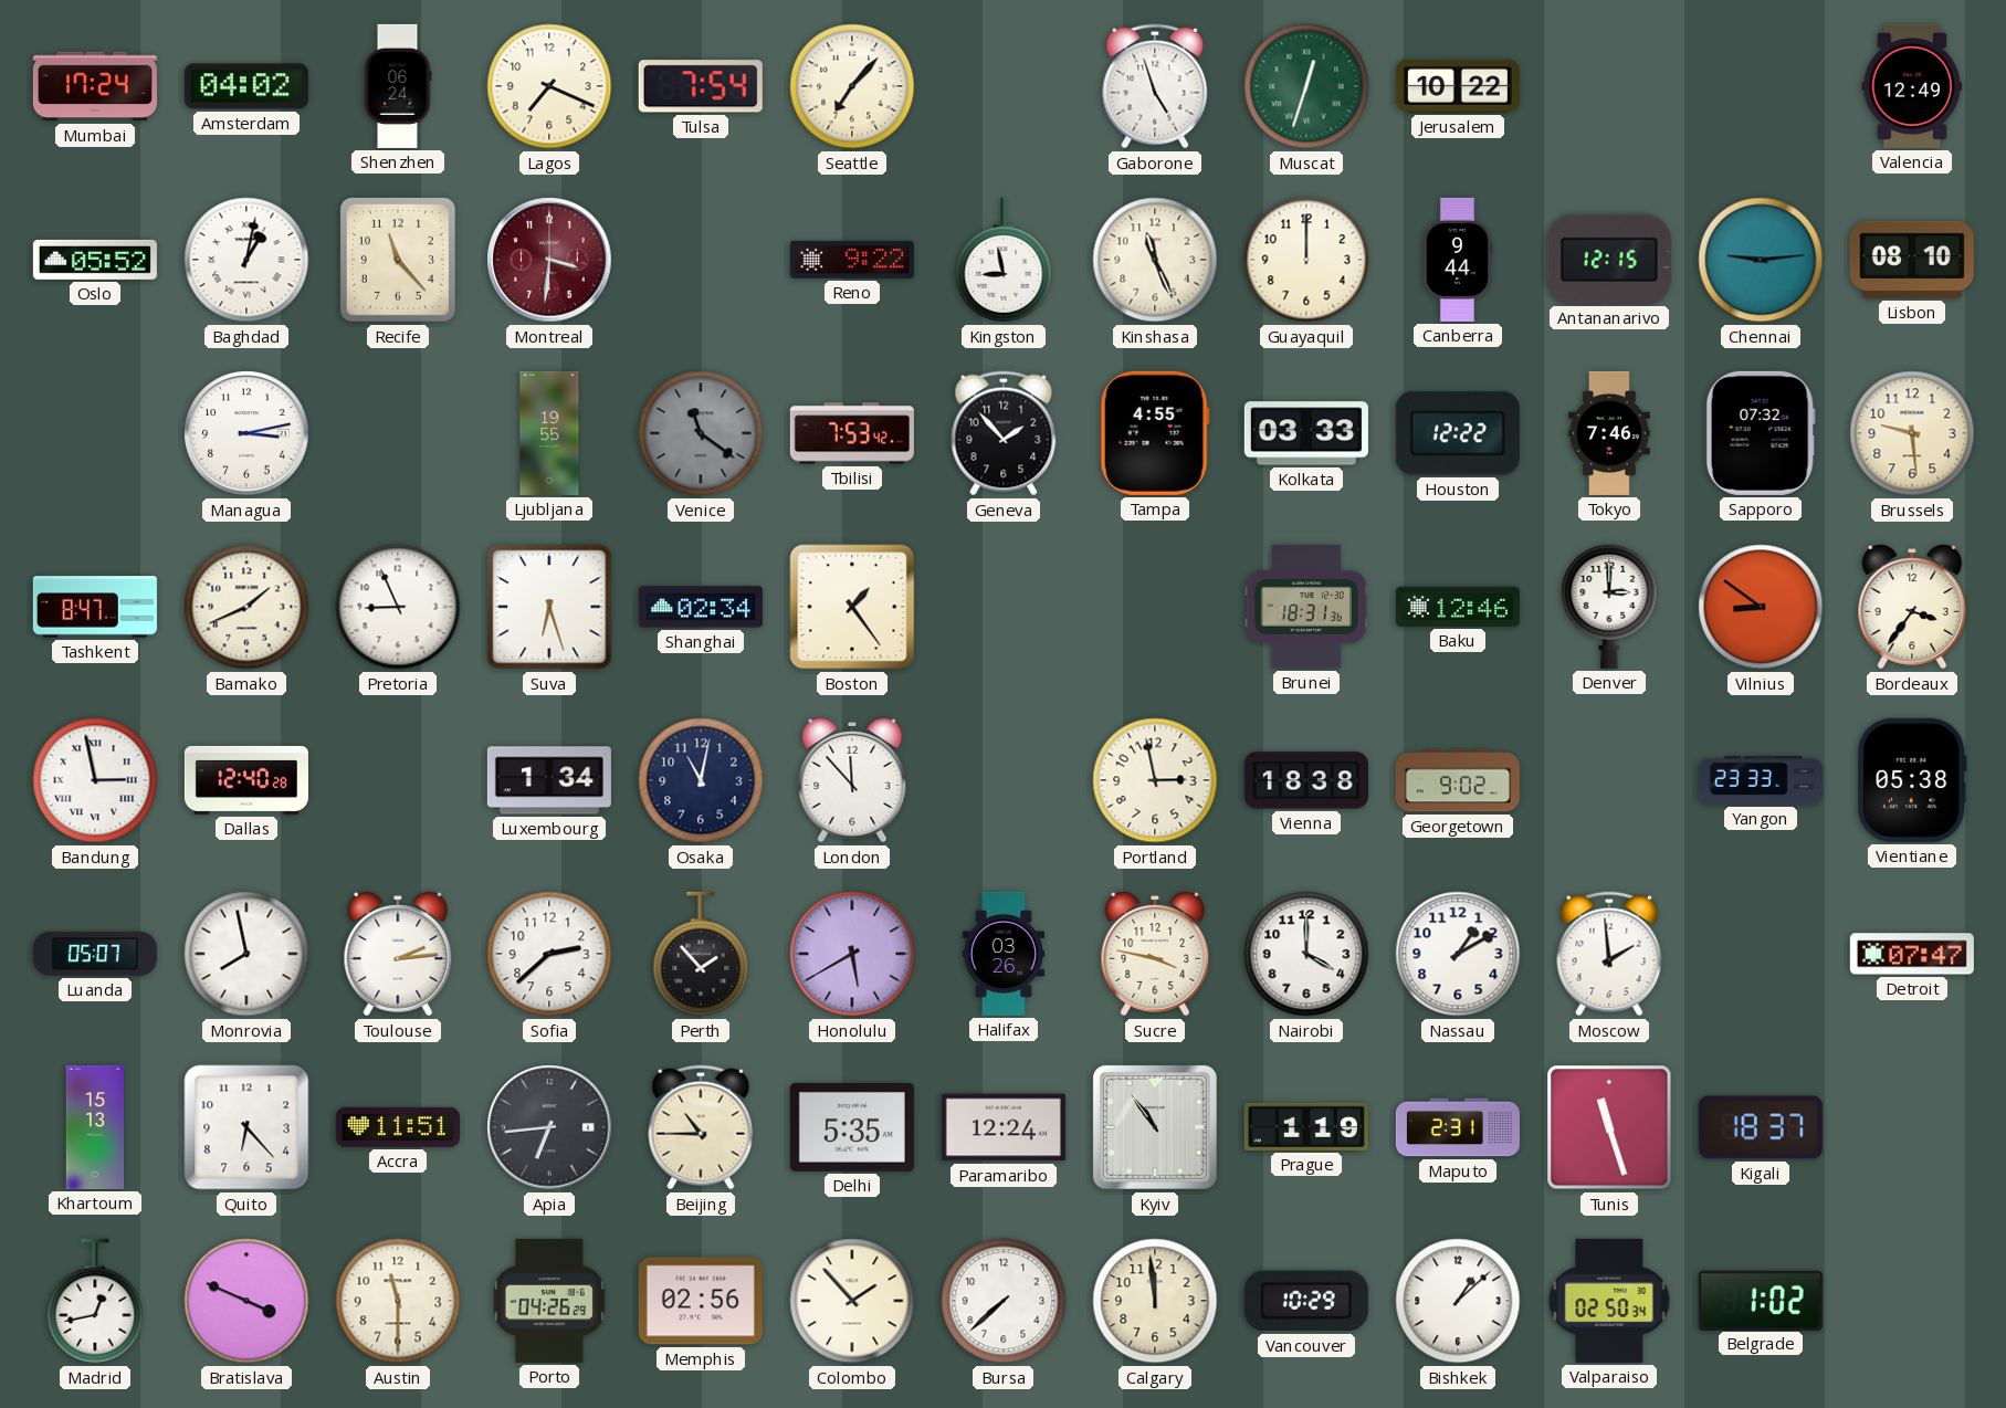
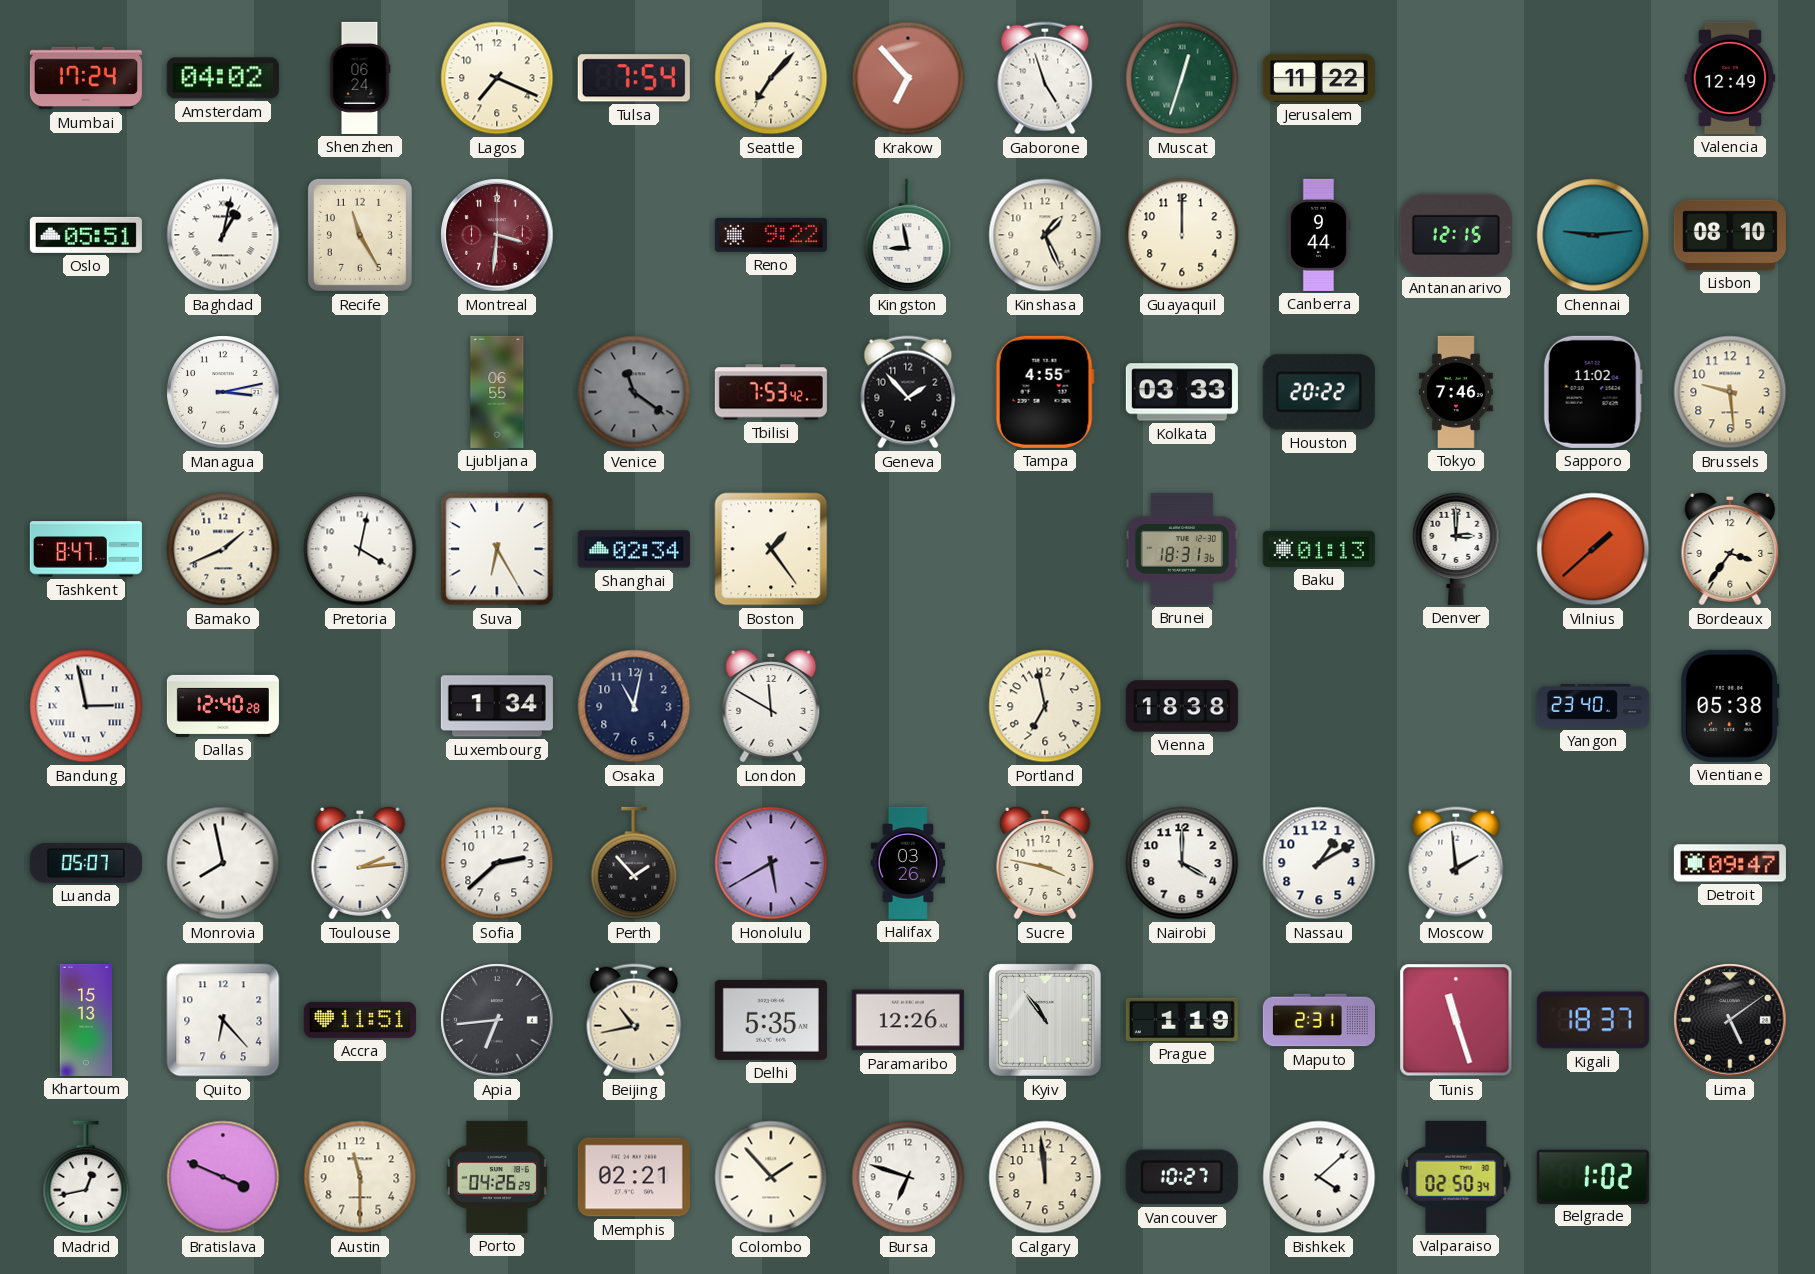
Krakow: none -> 6:53
Jerusalem: 10:22 -> 11:22
Oslo: 05:52 -> 05:51
Recife: 11:23 -> 11:25
Kinshasa: 11:26 -> 1:26
Ljubljana: 19:55 -> 06:55
Houston: 12:22 -> 20:22
Sapporo: 07:32 -> 11:02
Pretoria: 8:56 -> 4:02
Suva: 6:27 -> 6:25
Baku: 12:46 -> 01:13
Vilnius: 8:51 -> 1:38
London: 11:53 -> 11:50
Portland: 2:58 -> 6:58
Georgetown: 9:02 -> none
Yangon: 23:33 -> 23:40
Detroit: 07:47 -> 09:47
Beijing: 10:45 -> 10:43
Paramaribo: 12:24 -> 12:26
Lima: none -> 5:09
Memphis: 02:56 -> 02:21
Bursa: 7:38 -> 6:48
Vancouver: 10:29 -> 10:27
Bishkek: 1:08 -> 4:08
